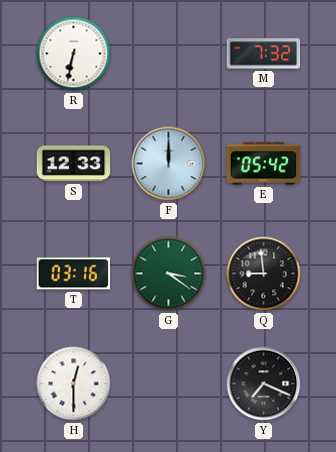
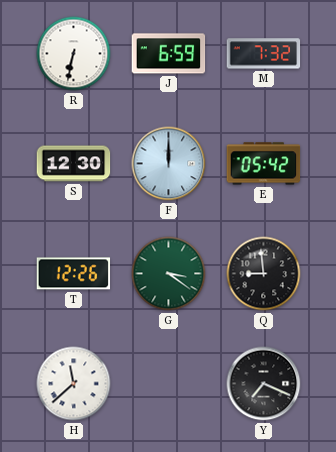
J: none -> 6:59
S: 12:33 -> 12:30
T: 03:16 -> 12:26
H: 12:30 -> 11:38
